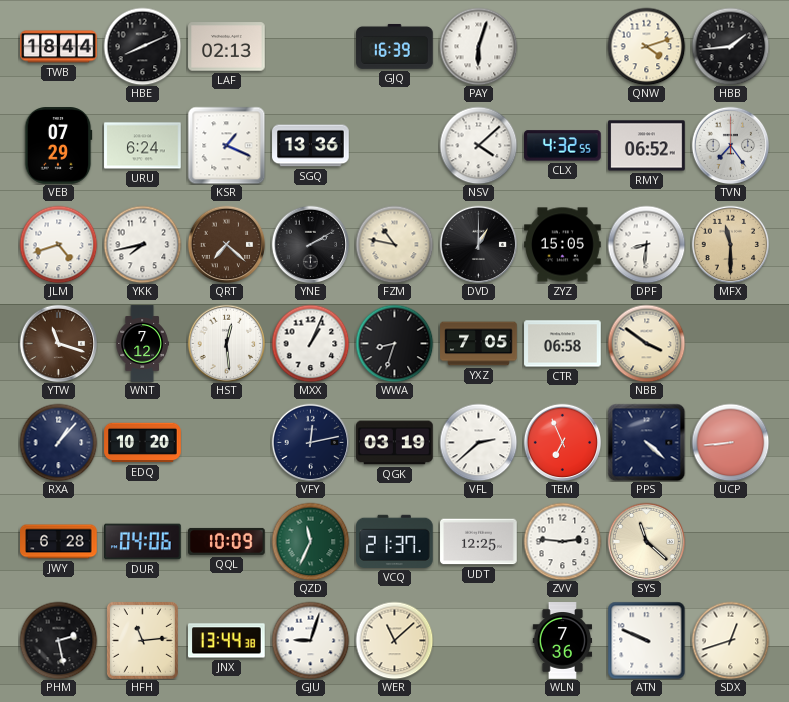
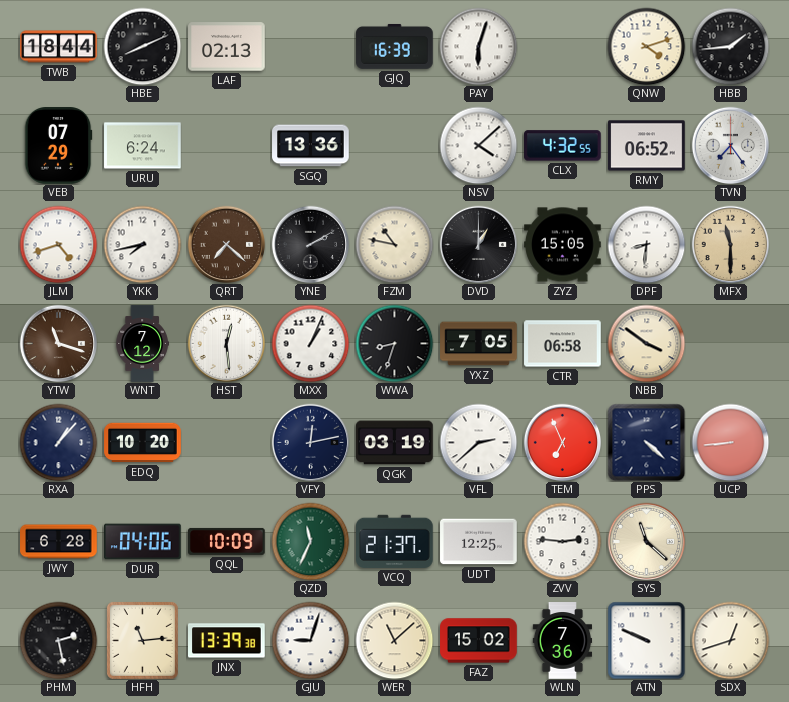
KSR: 1:19 -> none
JNX: 13:44 -> 13:39
FAZ: none -> 15:02
